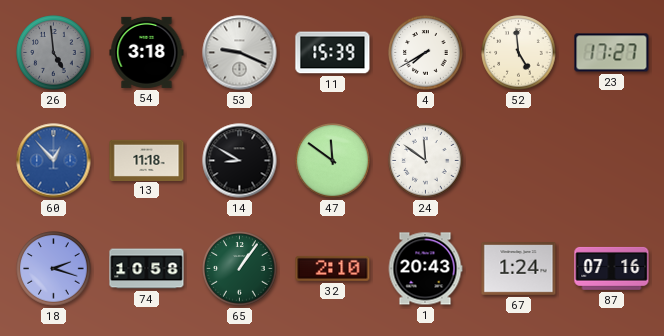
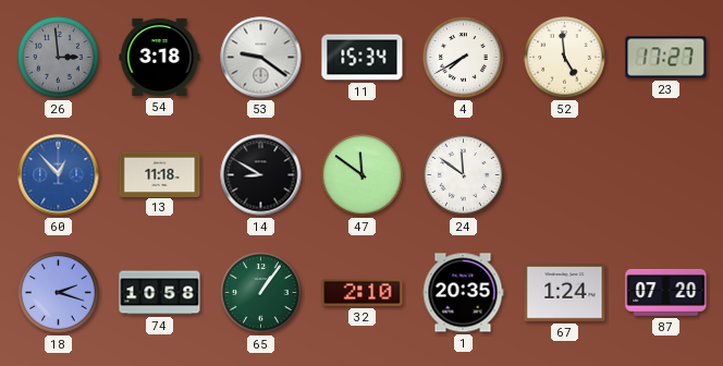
26: 4:59 -> 2:59
53: 9:19 -> 9:21
11: 15:39 -> 15:34
1: 20:43 -> 20:35
87: 07:16 -> 07:20
